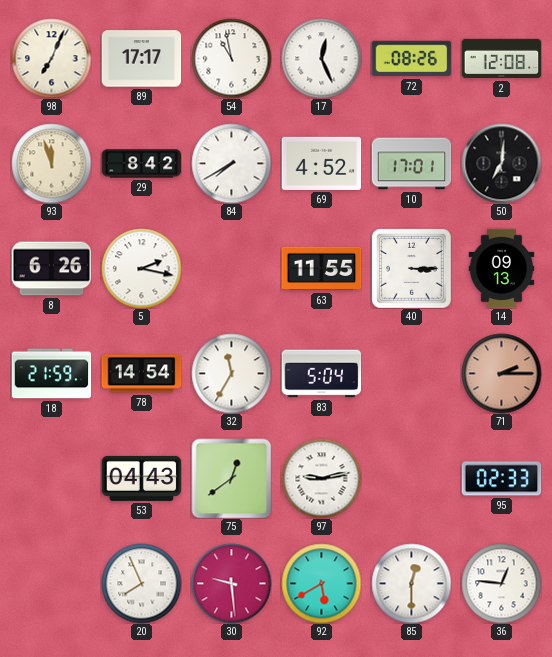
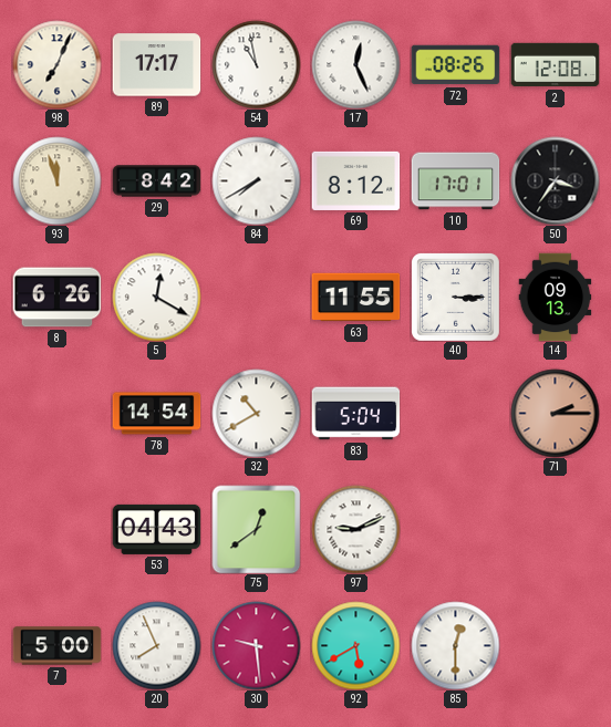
69: 4:52 -> 8:12
50: 7:01 -> 3:36
5: 2:17 -> 12:20
18: 21:59 -> none
32: 11:35 -> 10:40
97: 9:13 -> 9:11
95: 02:33 -> none
7: none -> 5:00
36: 12:46 -> none
